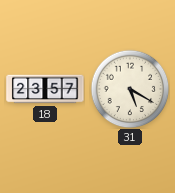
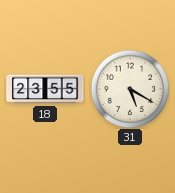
18: 23:57 -> 23:55
